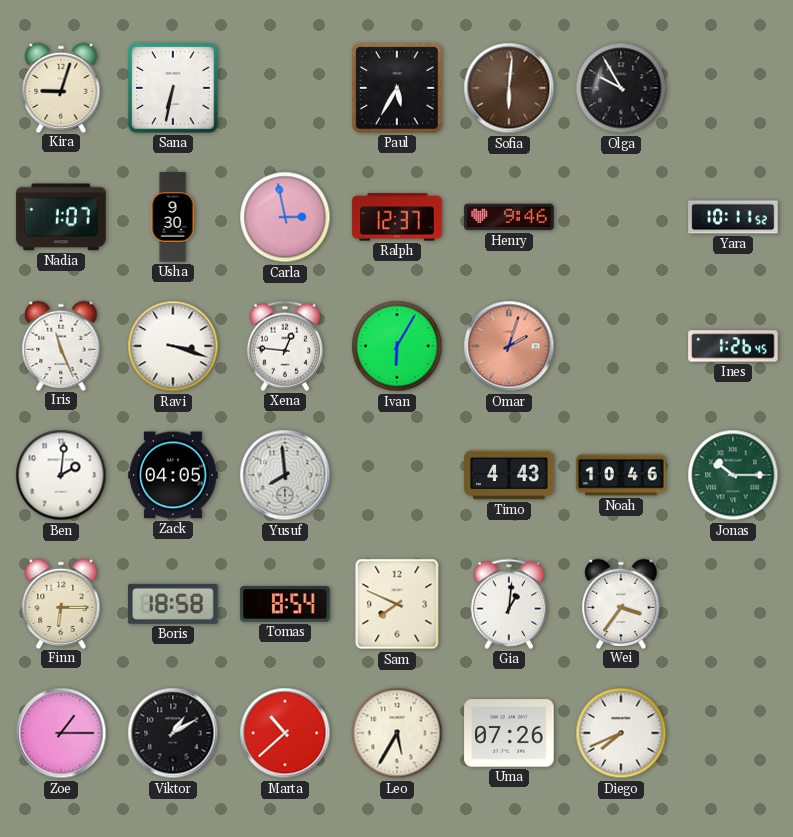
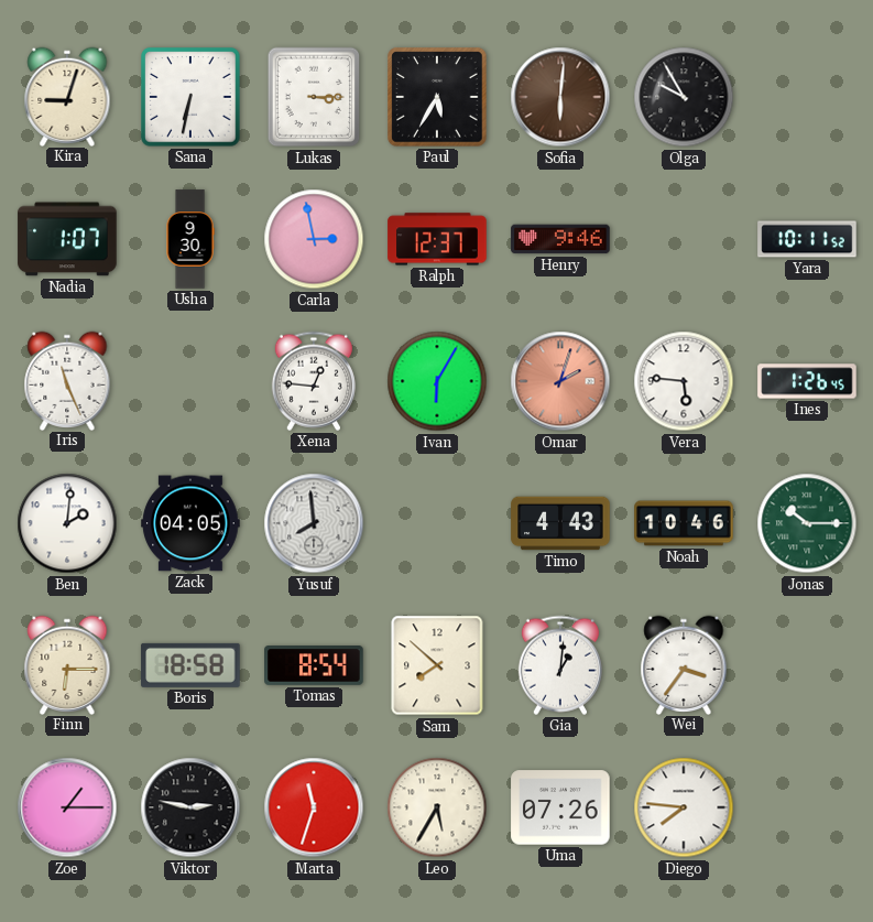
Lukas: none -> 3:15
Ravi: 3:18 -> none
Vera: none -> 5:46
Sam: 7:49 -> 7:52
Viktor: 1:10 -> 2:47
Marta: 10:38 -> 11:33
Diego: 7:41 -> 7:46
